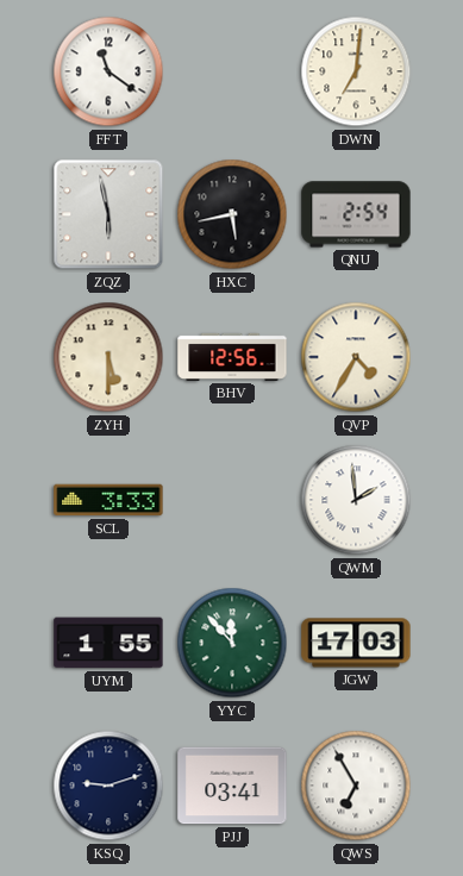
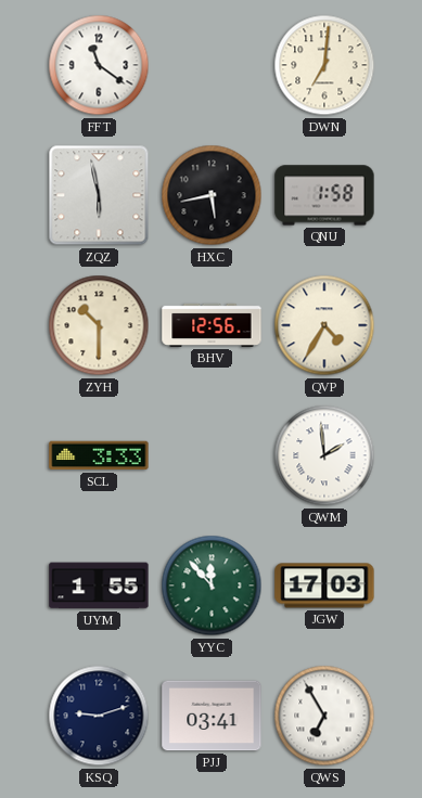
QNU: 2:54 -> 1:58
ZYH: 5:30 -> 10:30
